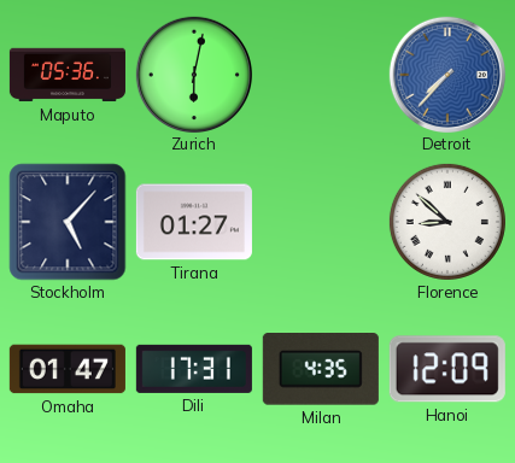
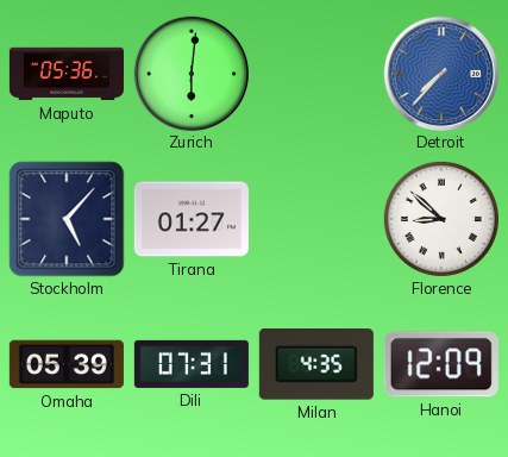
Zurich: 6:02 -> 6:01
Omaha: 01:47 -> 05:39
Dili: 17:31 -> 07:31
